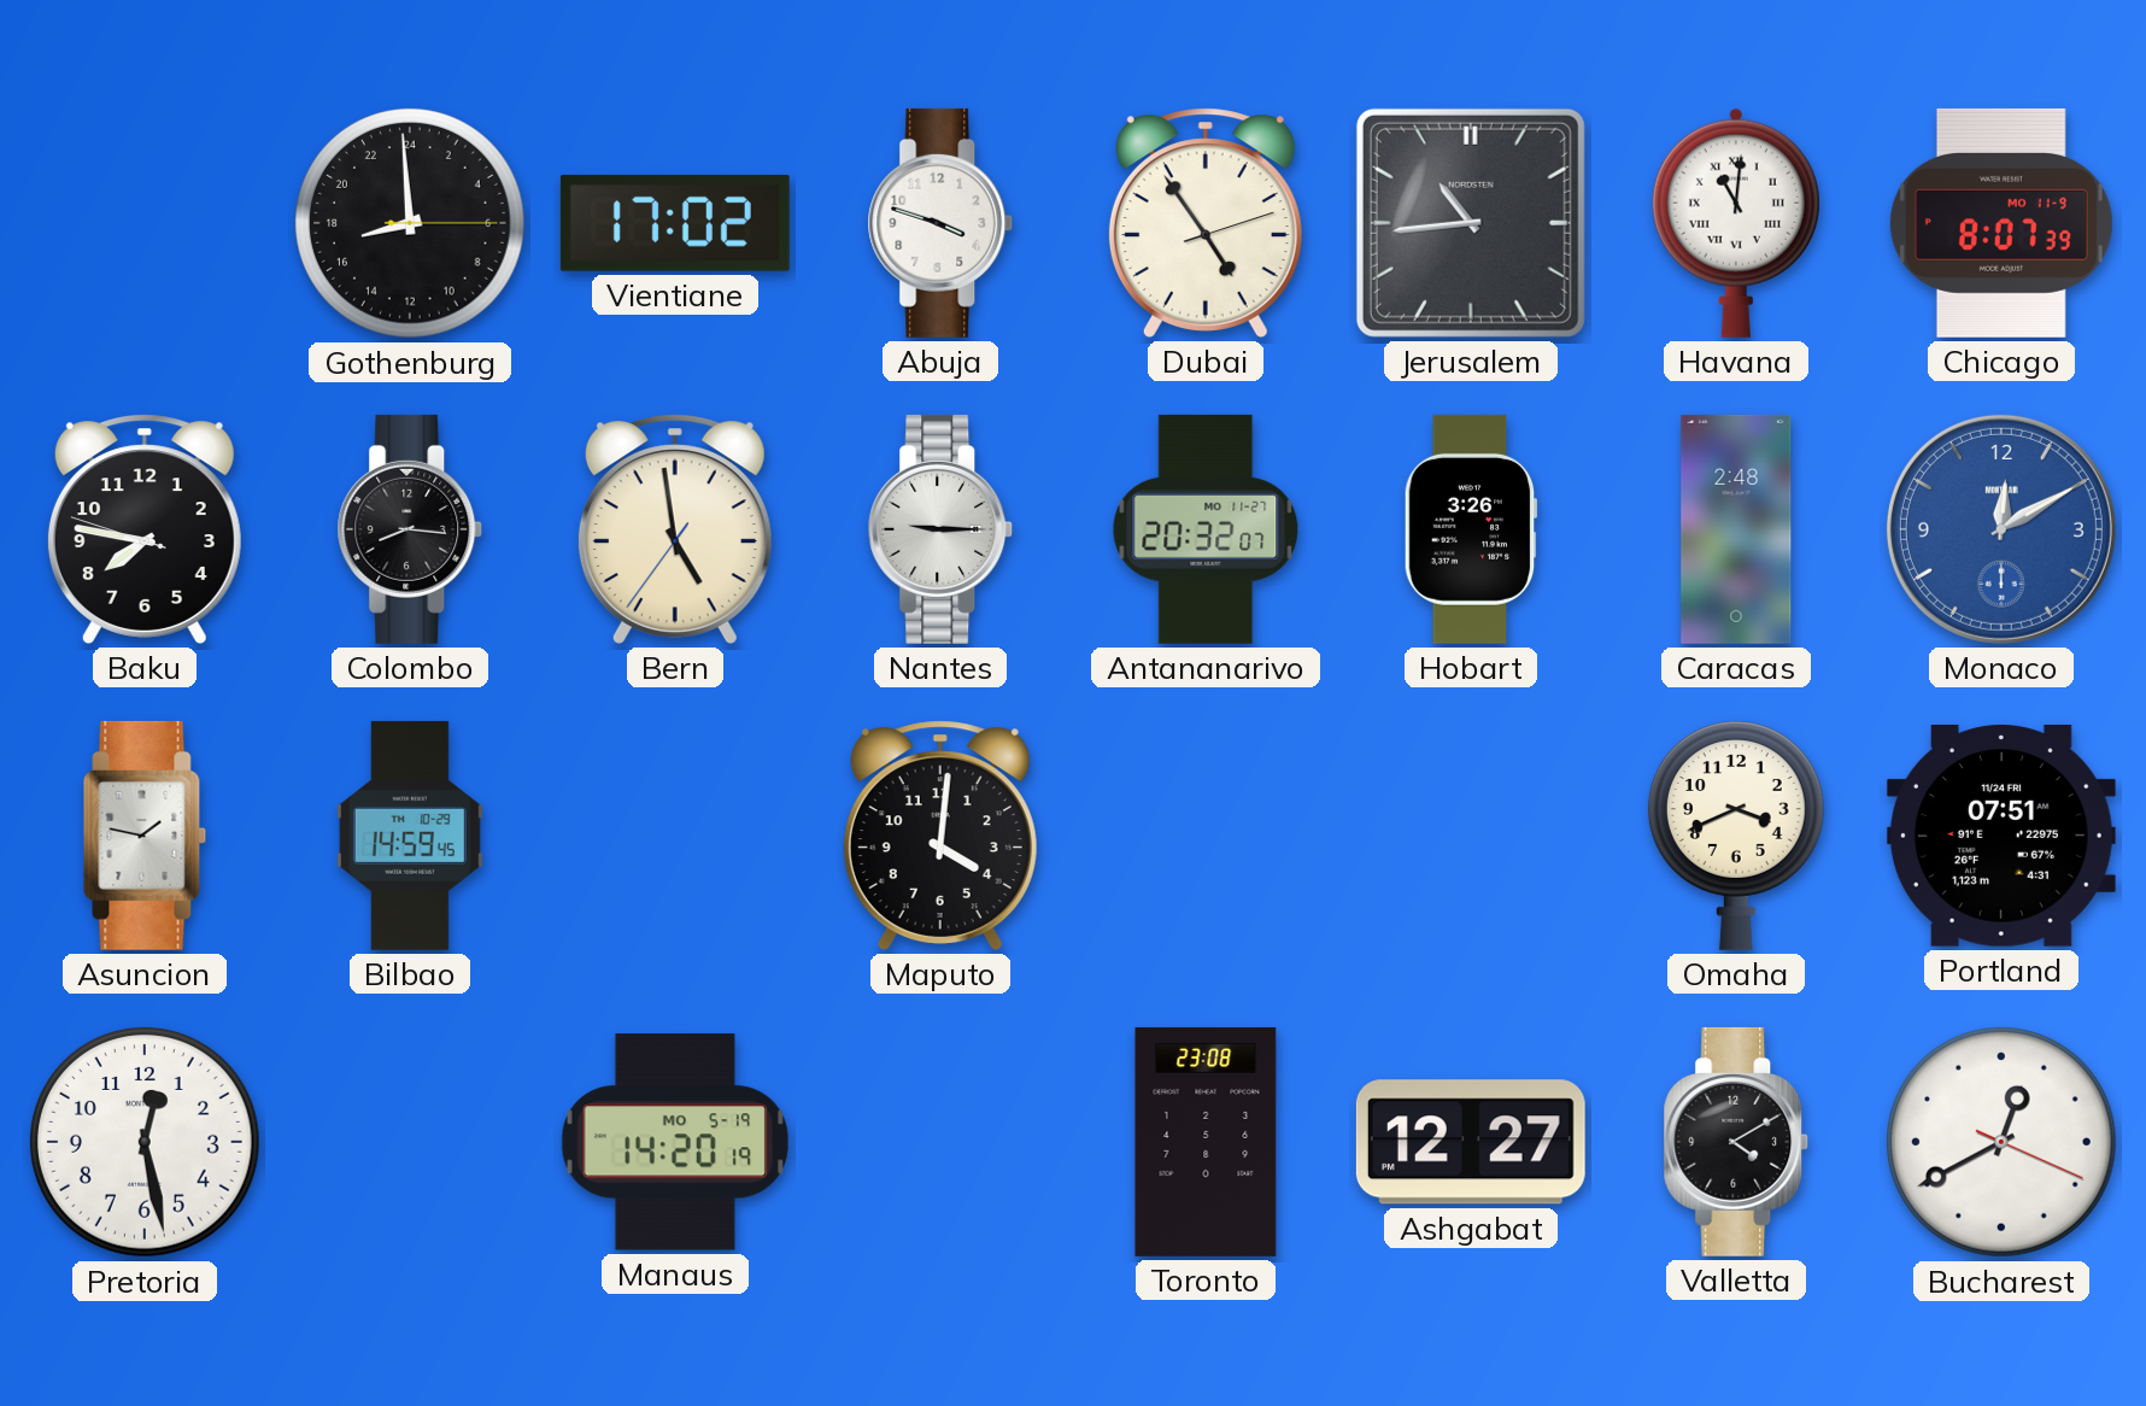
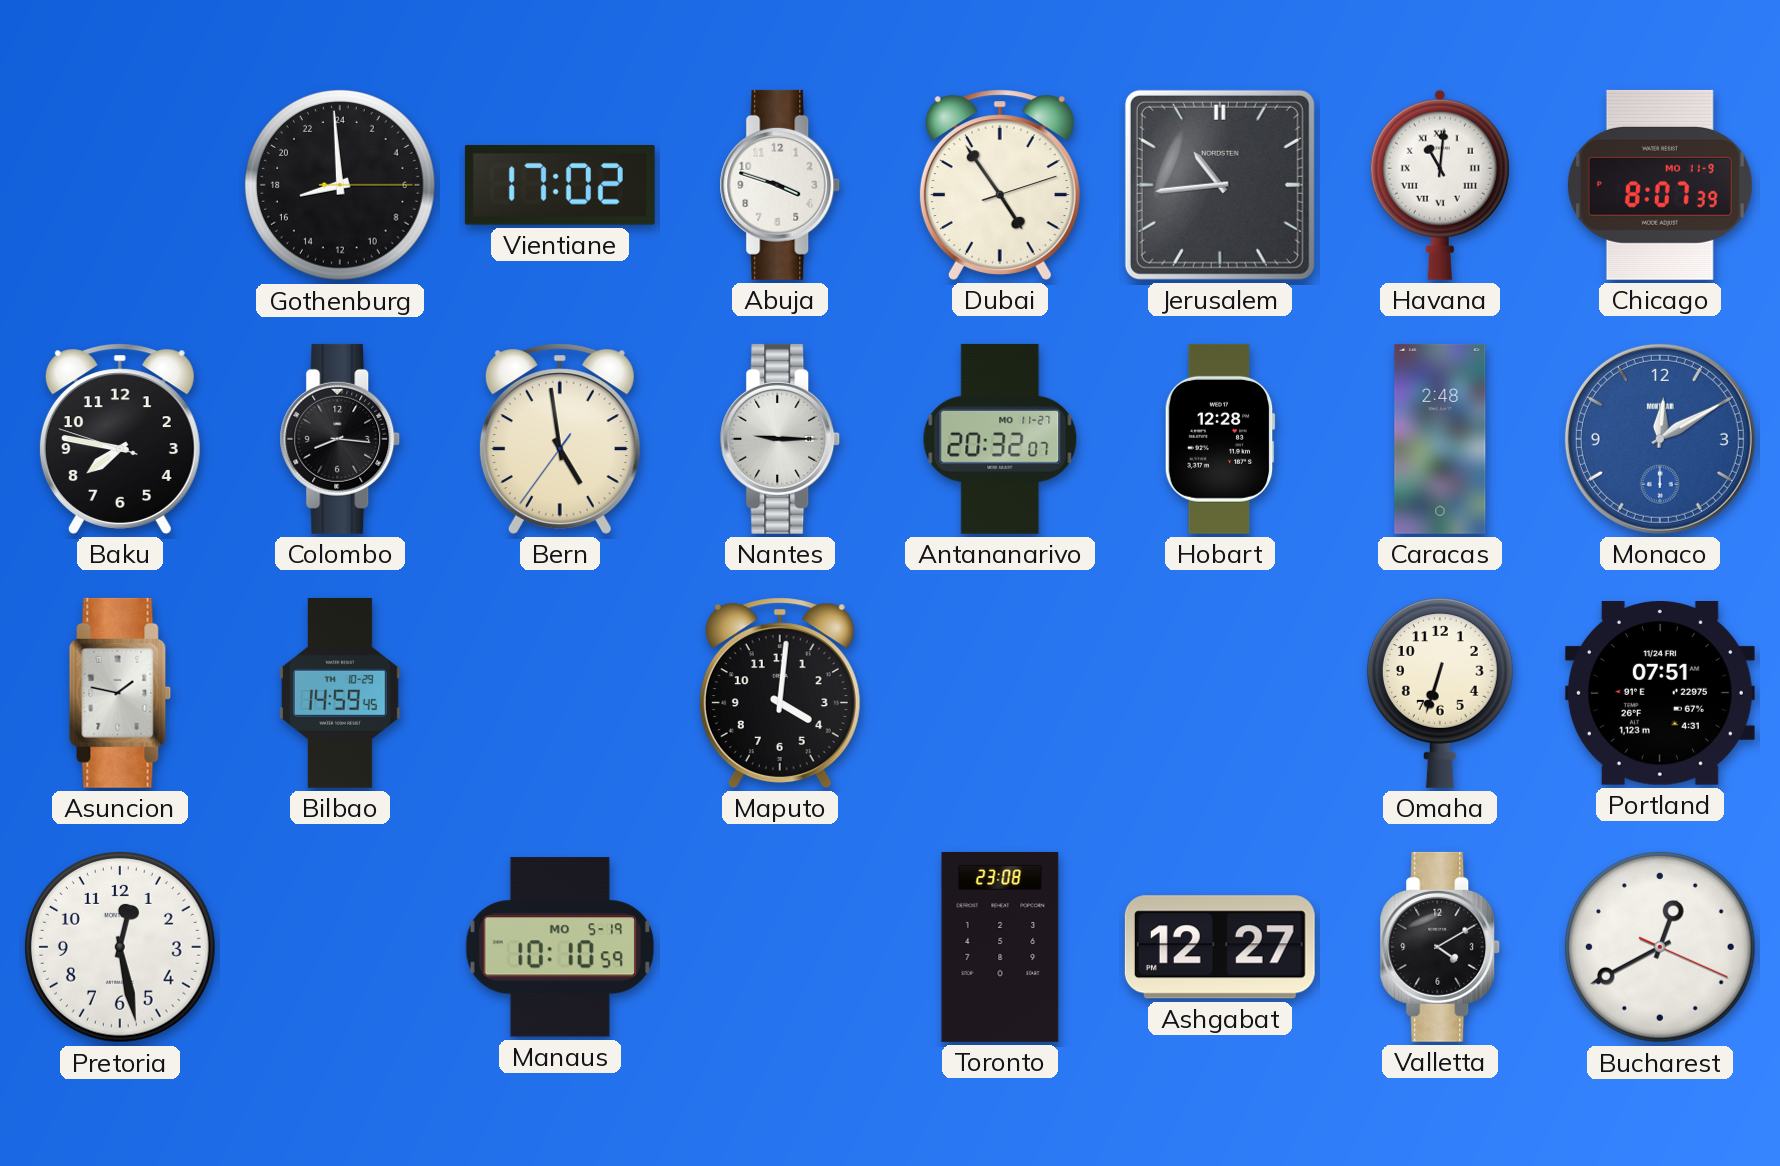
Hobart: 3:26 -> 12:28
Omaha: 3:41 -> 6:33
Manaus: 14:20 -> 10:10
